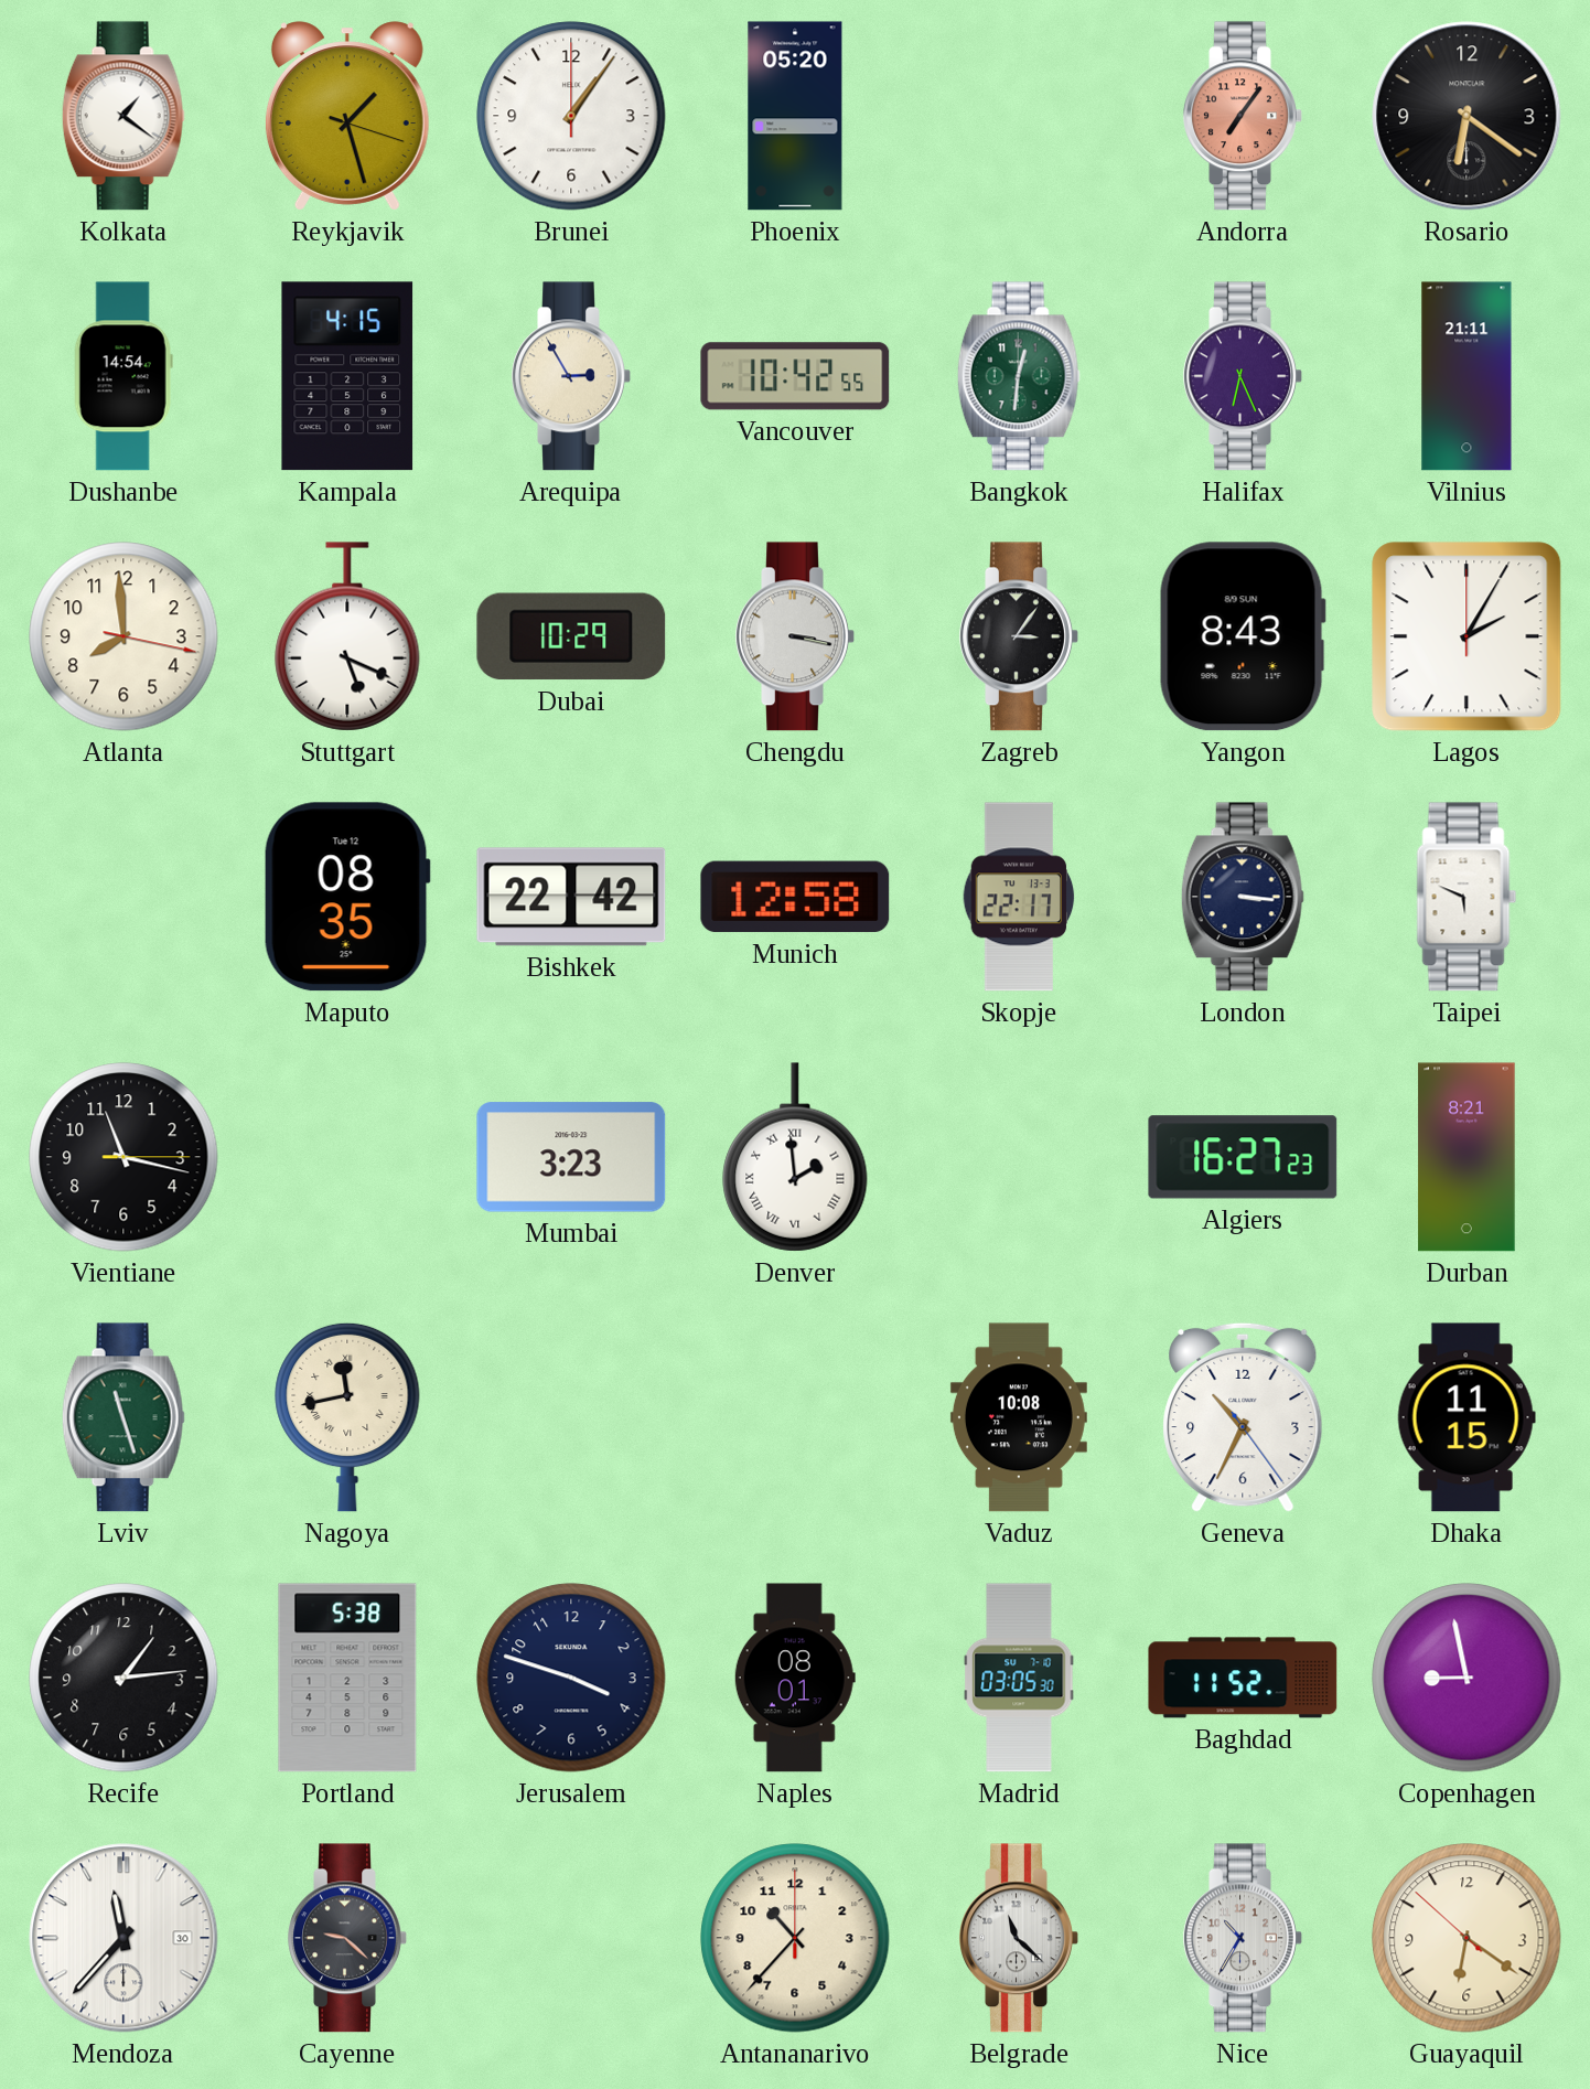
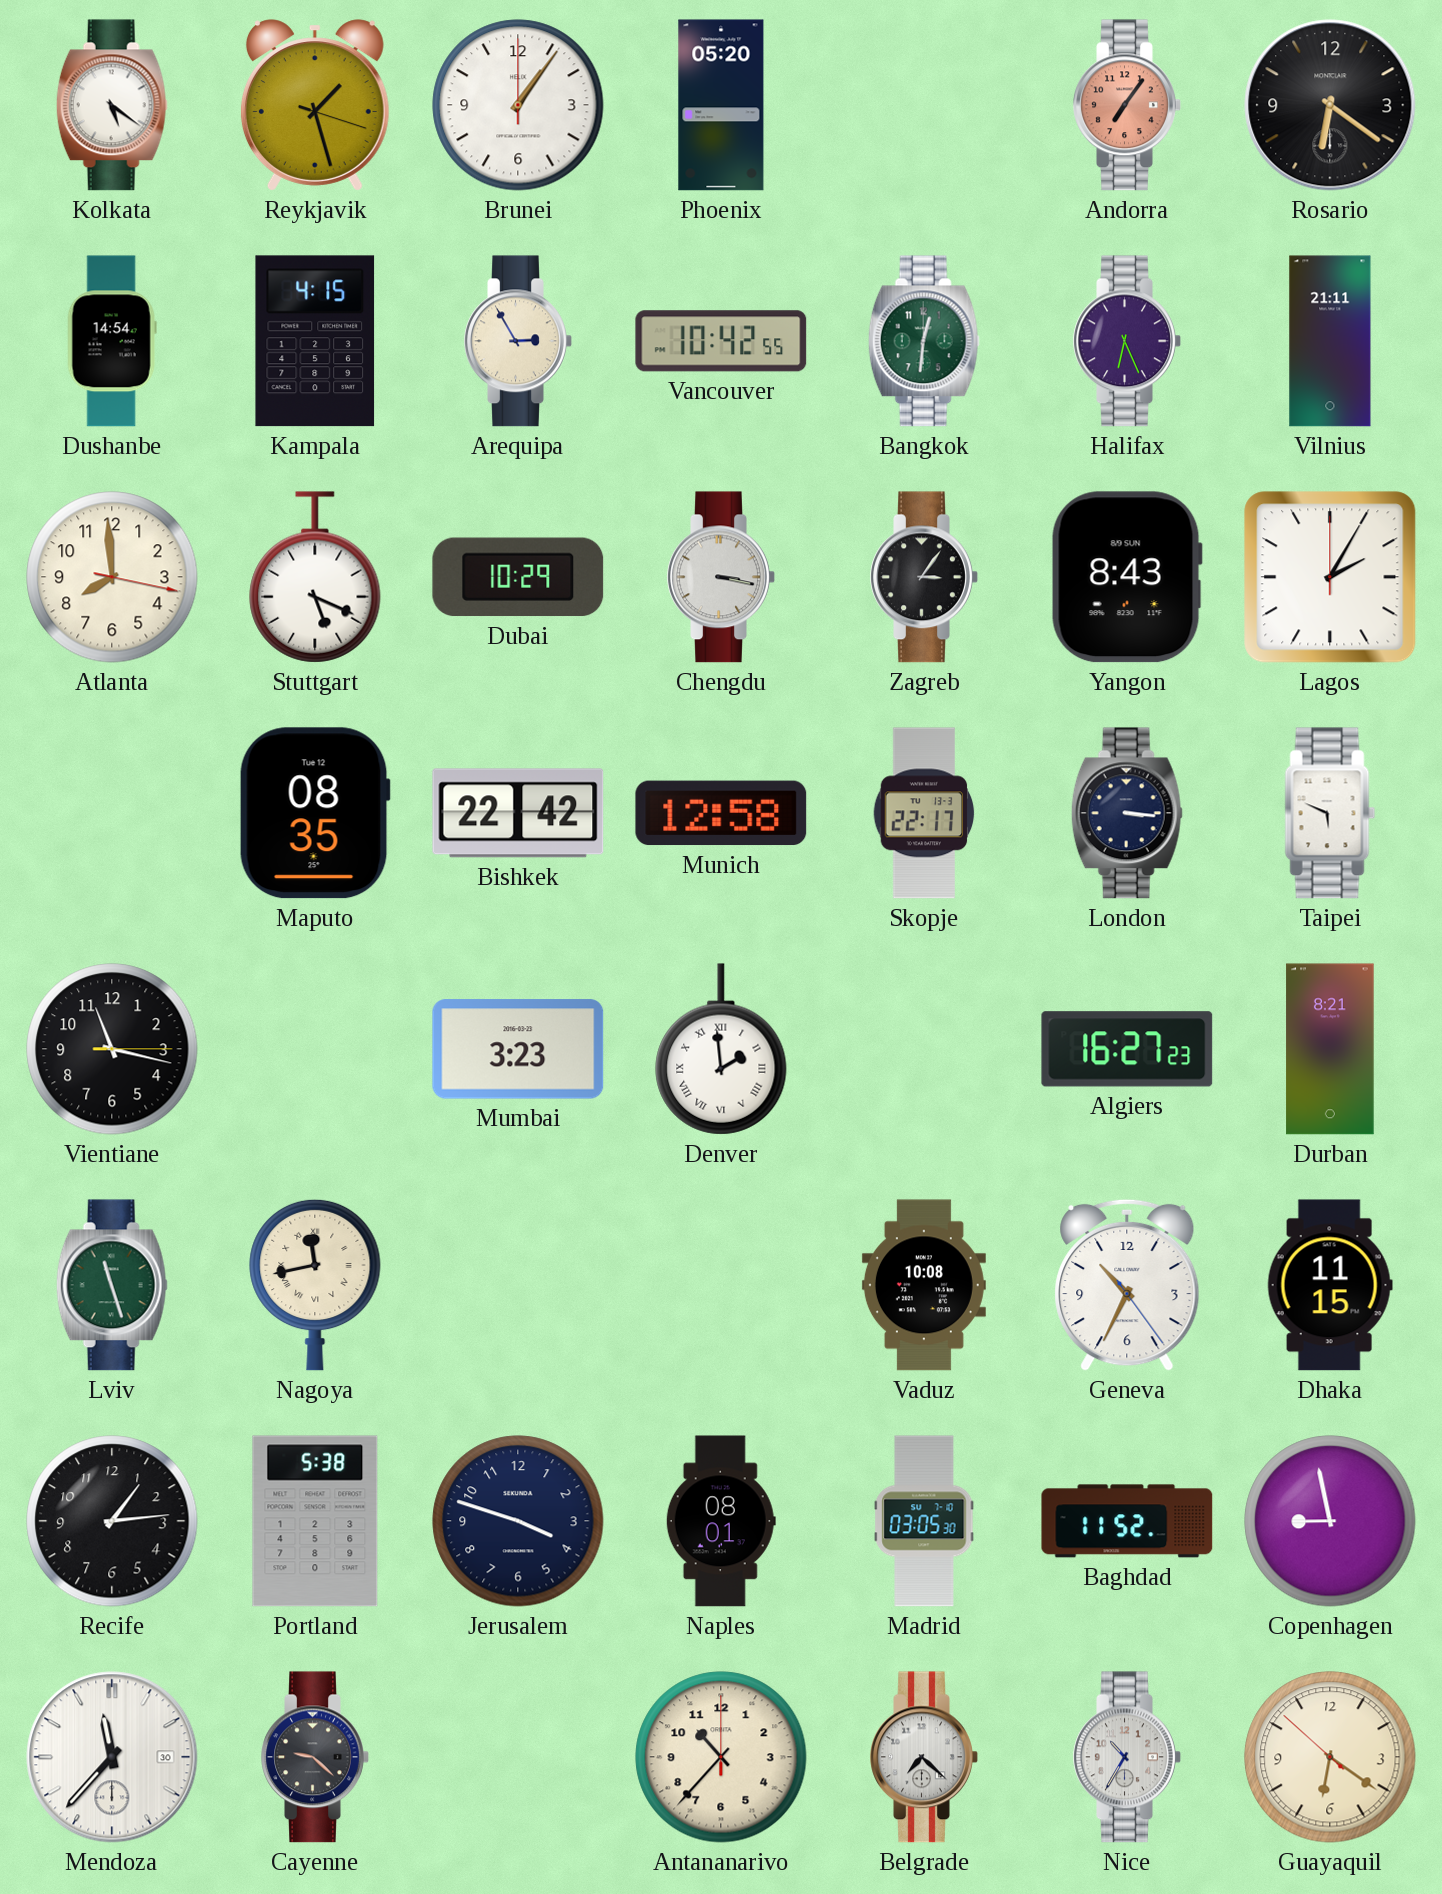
Kolkata: 1:21 -> 5:21
Belgrade: 11:22 -> 7:22
